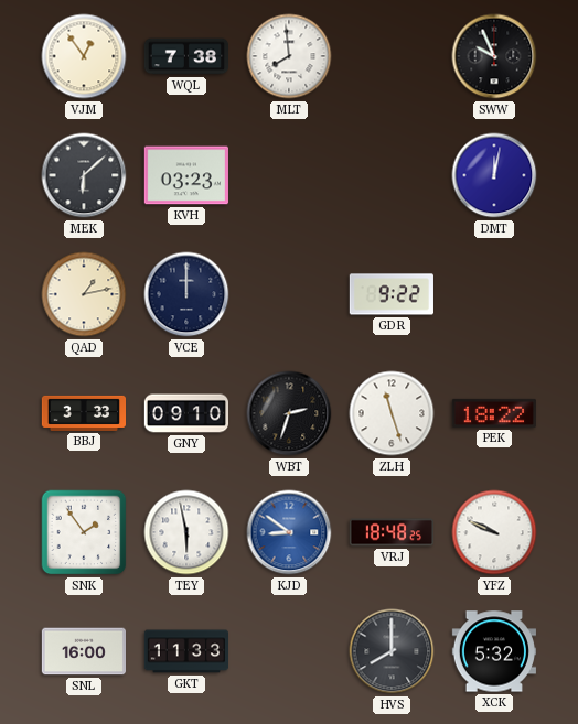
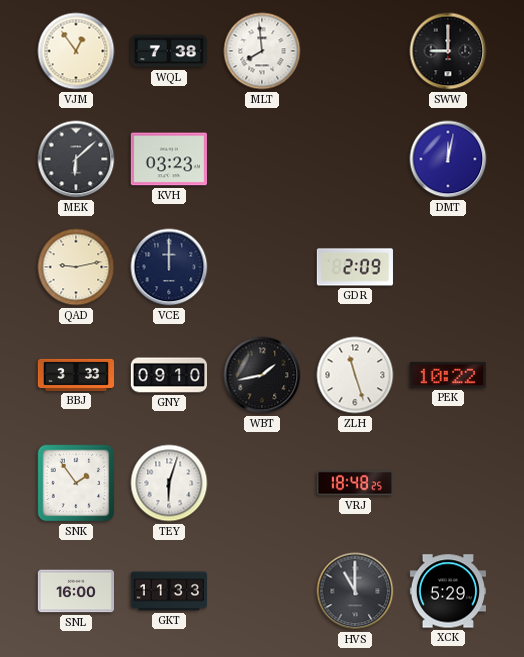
SWW: 9:56 -> 9:00
QAD: 1:13 -> 9:13
GDR: 9:22 -> 2:09
WBT: 2:33 -> 1:43
PEK: 18:22 -> 10:22
TEY: 5:58 -> 6:03
KJD: 8:51 -> none
YFZ: 9:49 -> none
HVS: 8:00 -> 11:00
XCK: 5:32 -> 5:29
